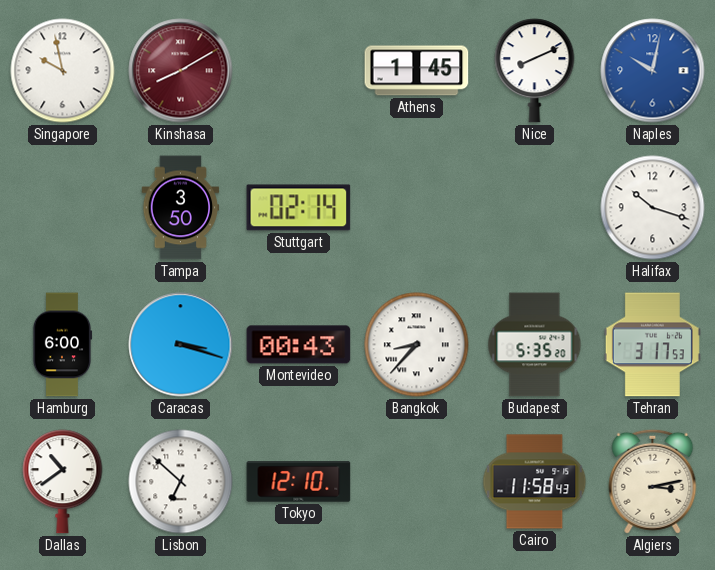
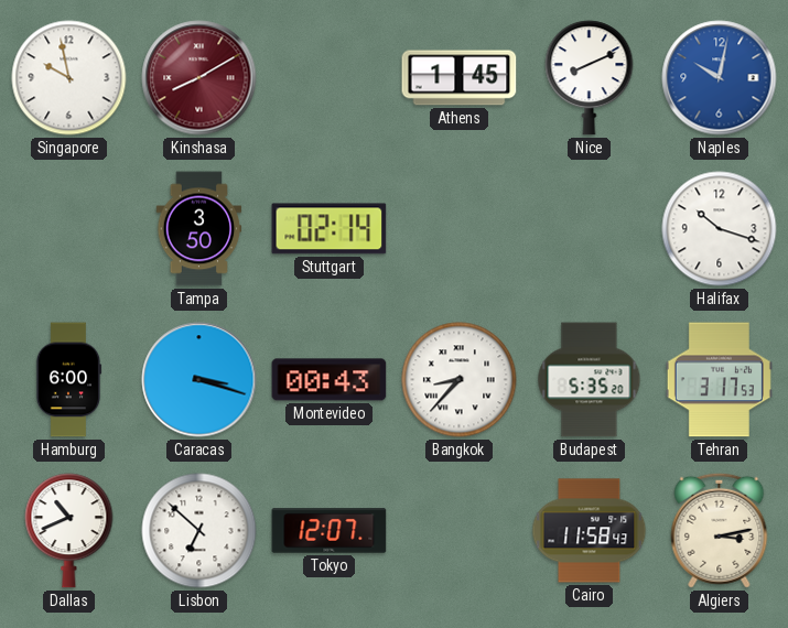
Dallas: 10:39 -> 10:41
Tokyo: 12:10 -> 12:07
